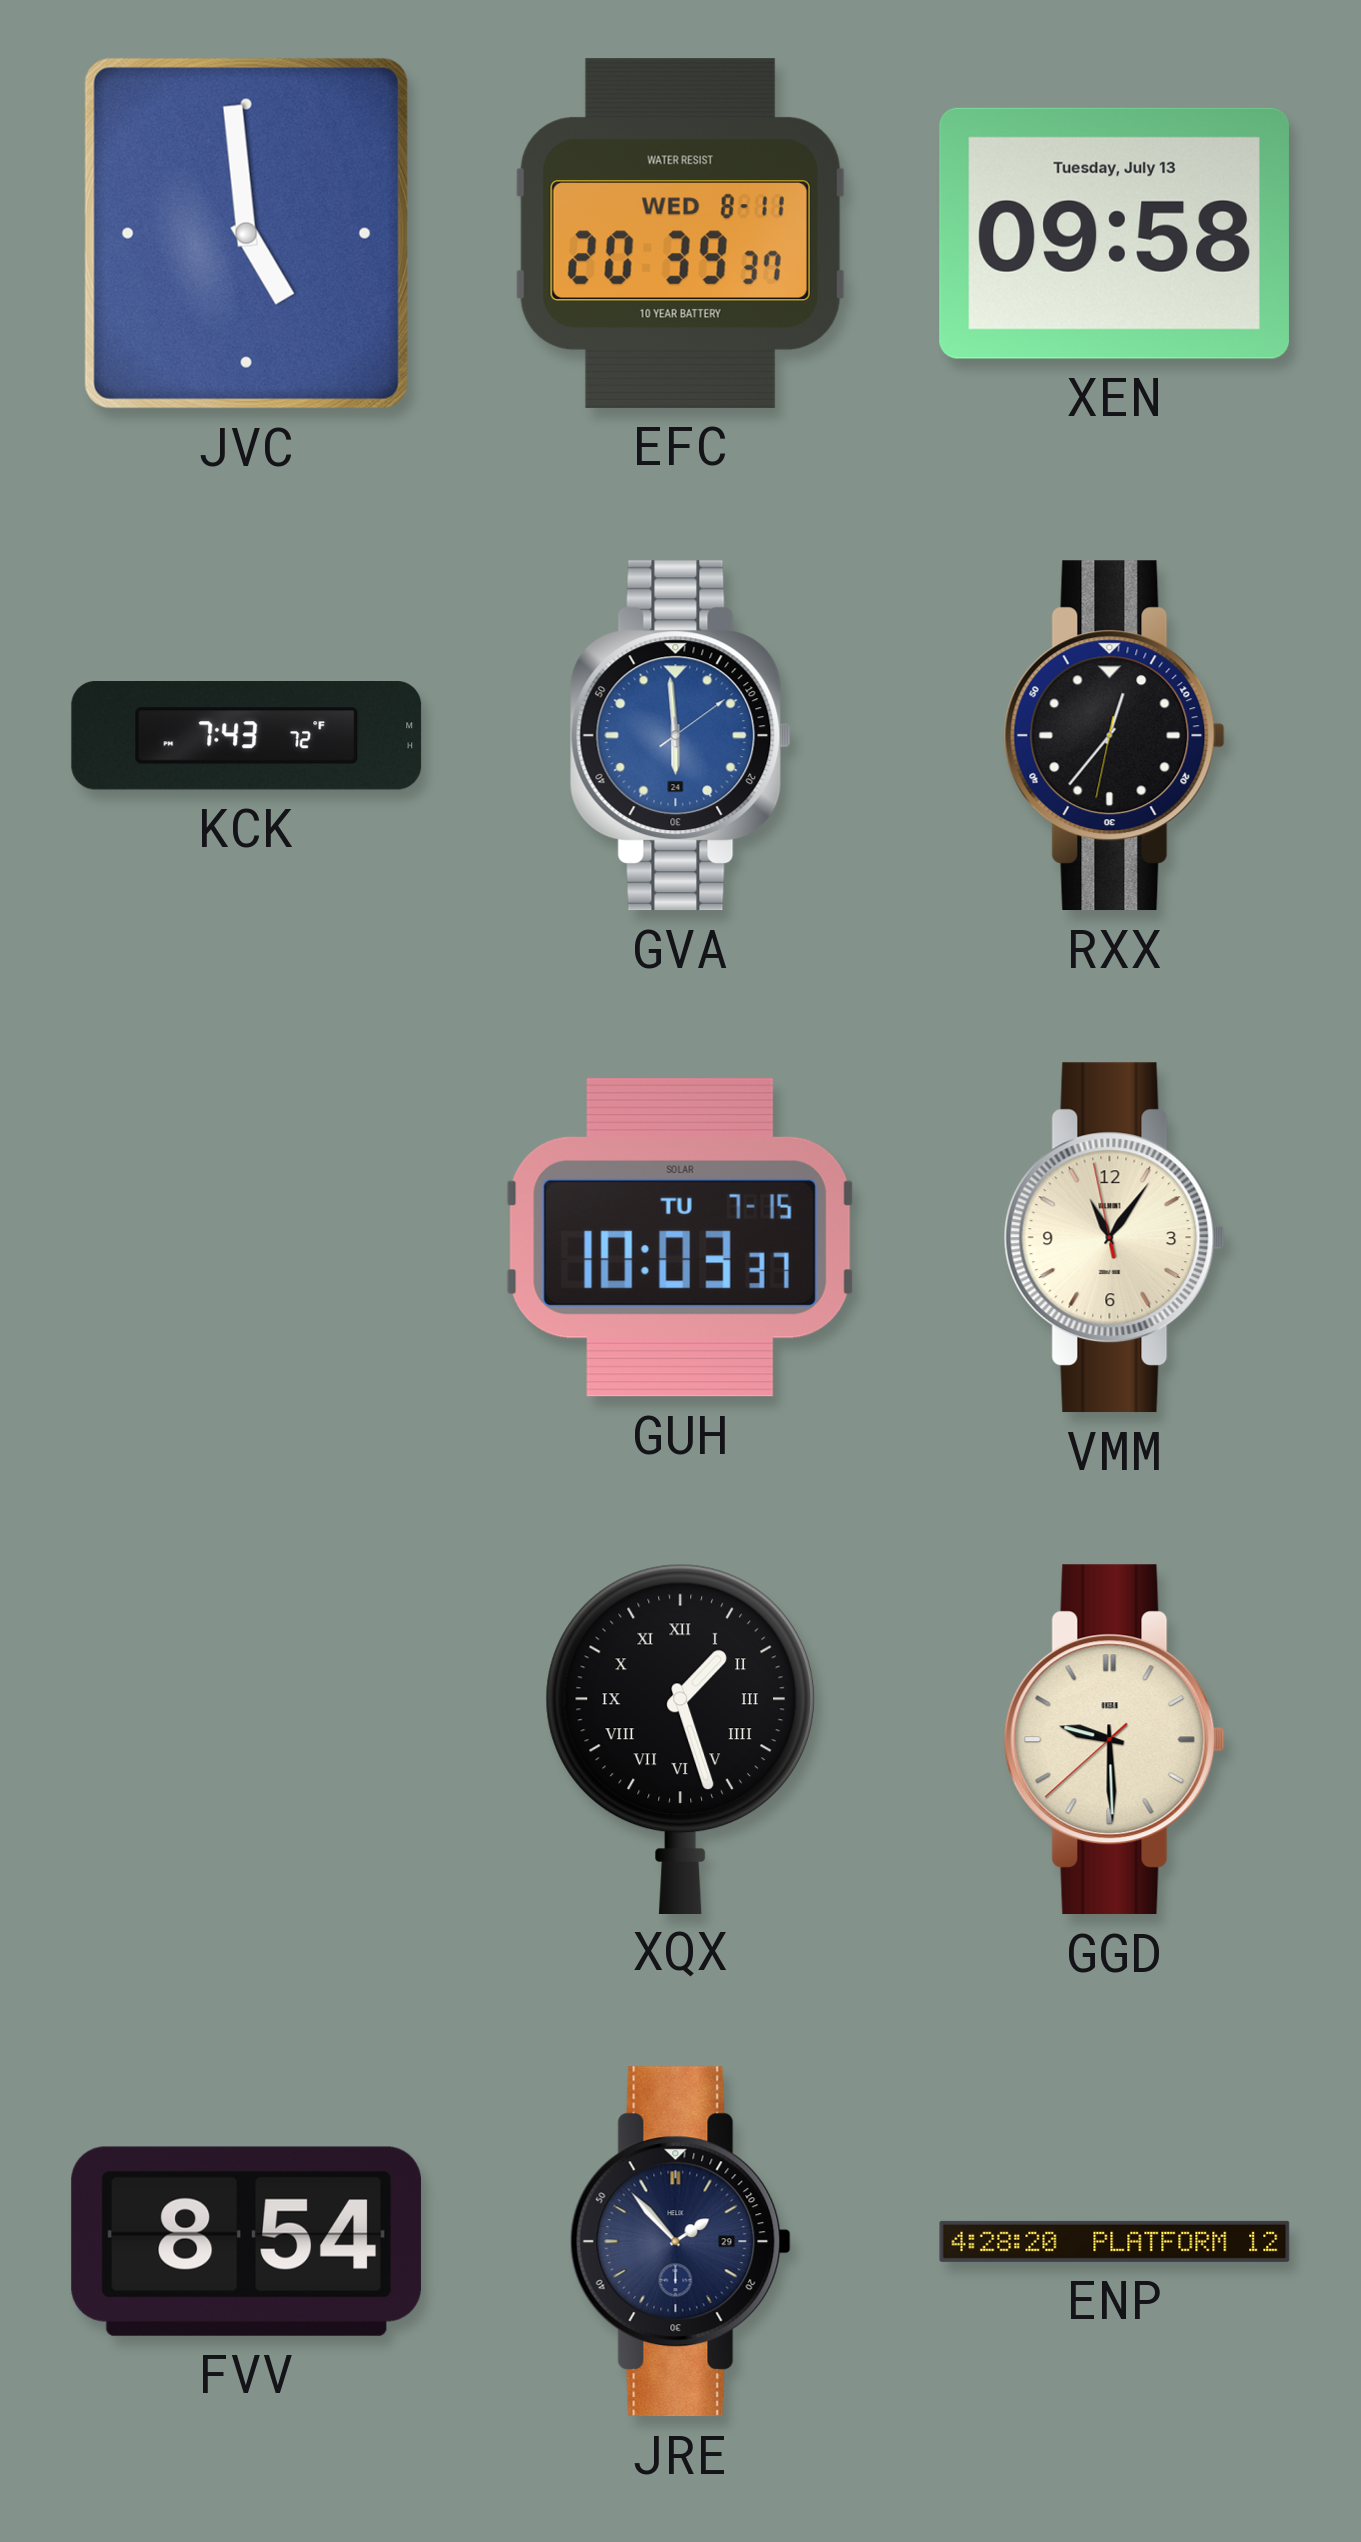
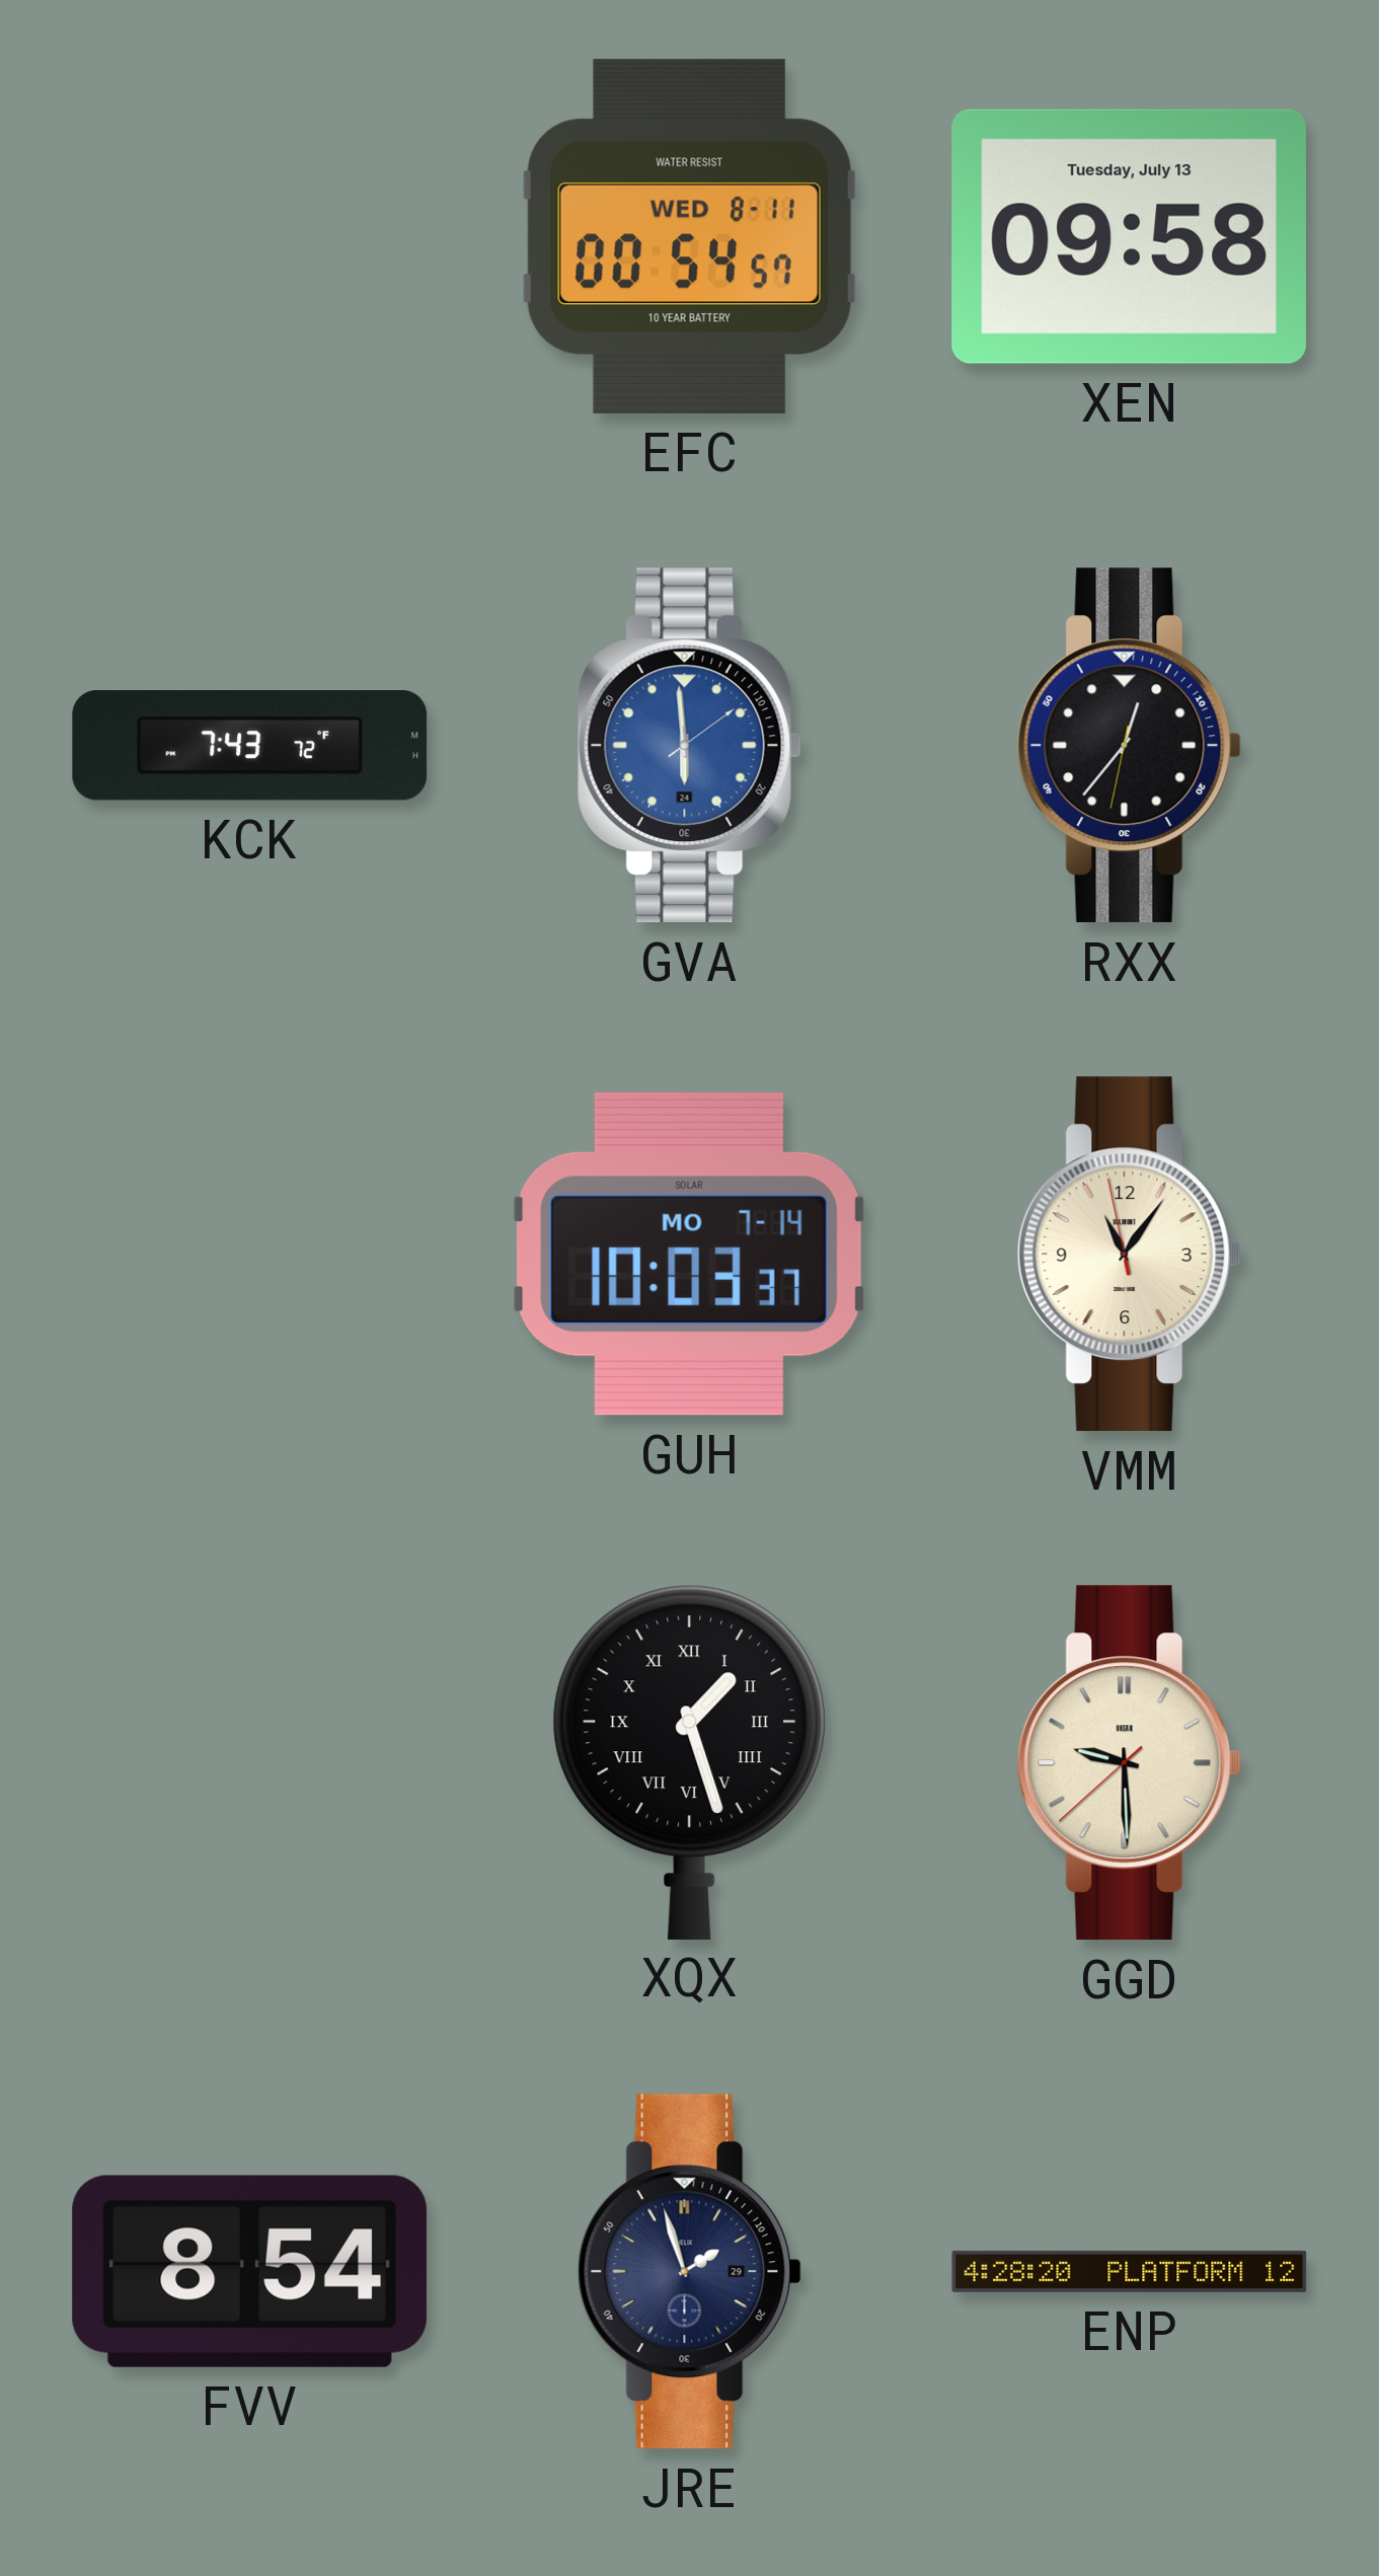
JVC: 4:59 -> none
EFC: 20:39 -> 00:54
GUH date: TU 7-15 -> MO 7-14
JRE: 1:53 -> 1:57
